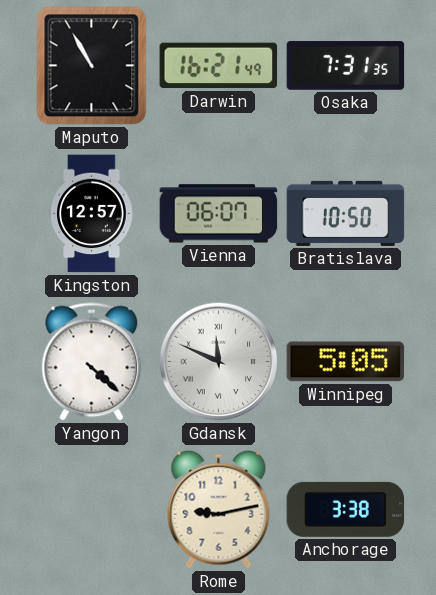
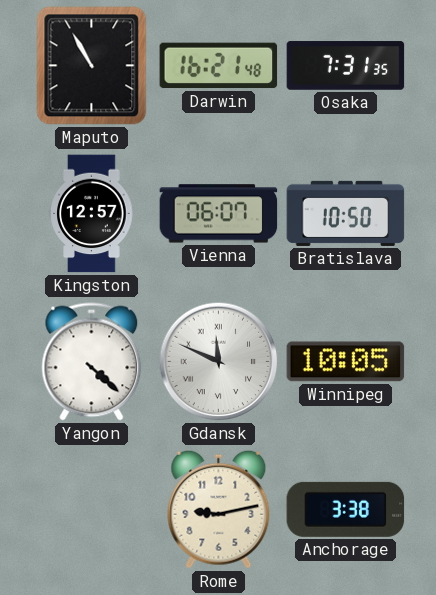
Darwin: 16:21:49 -> 16:21:48
Winnipeg: 5:05 -> 10:05
